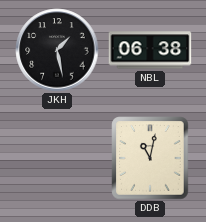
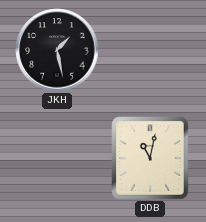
NBL: 06:38 -> none
